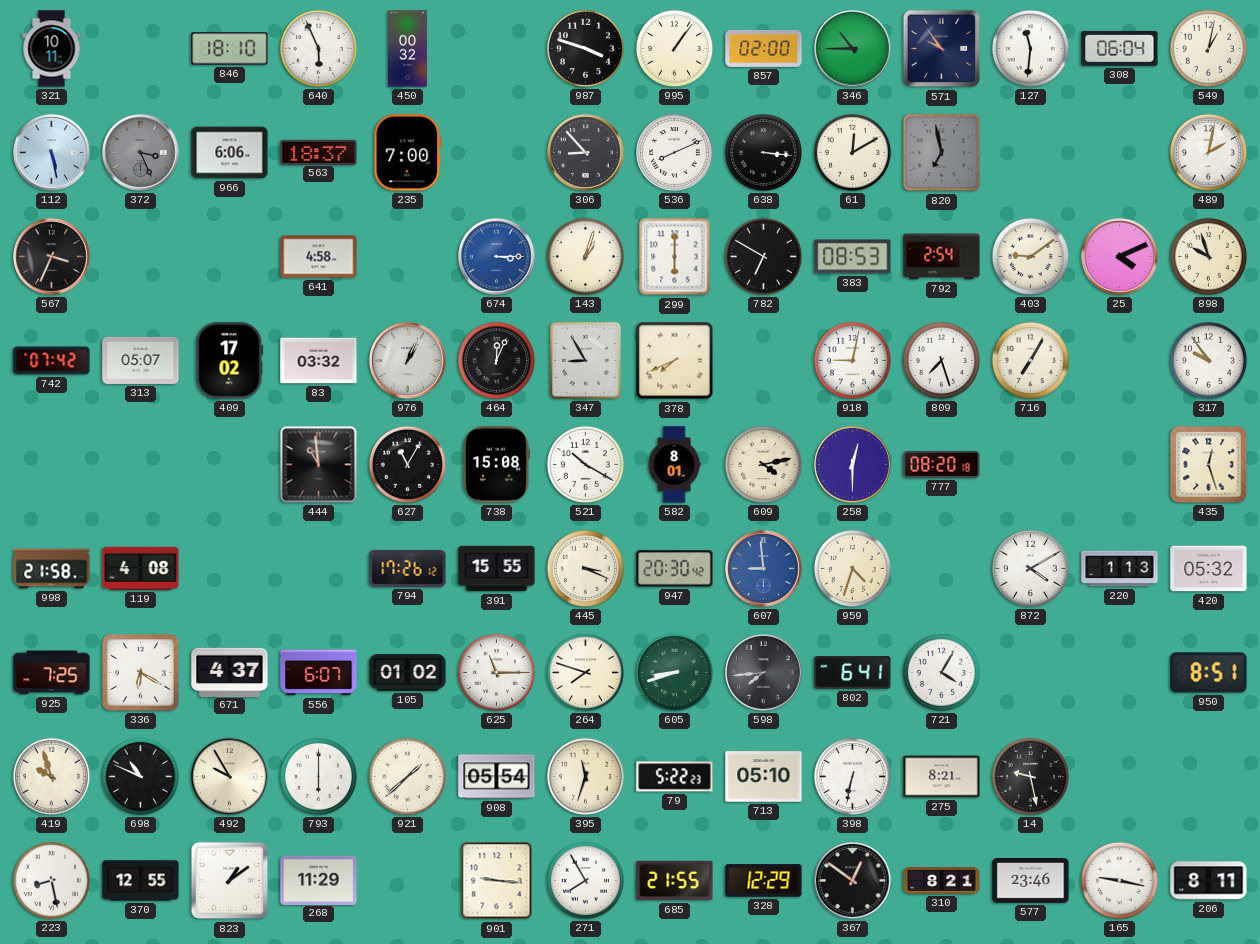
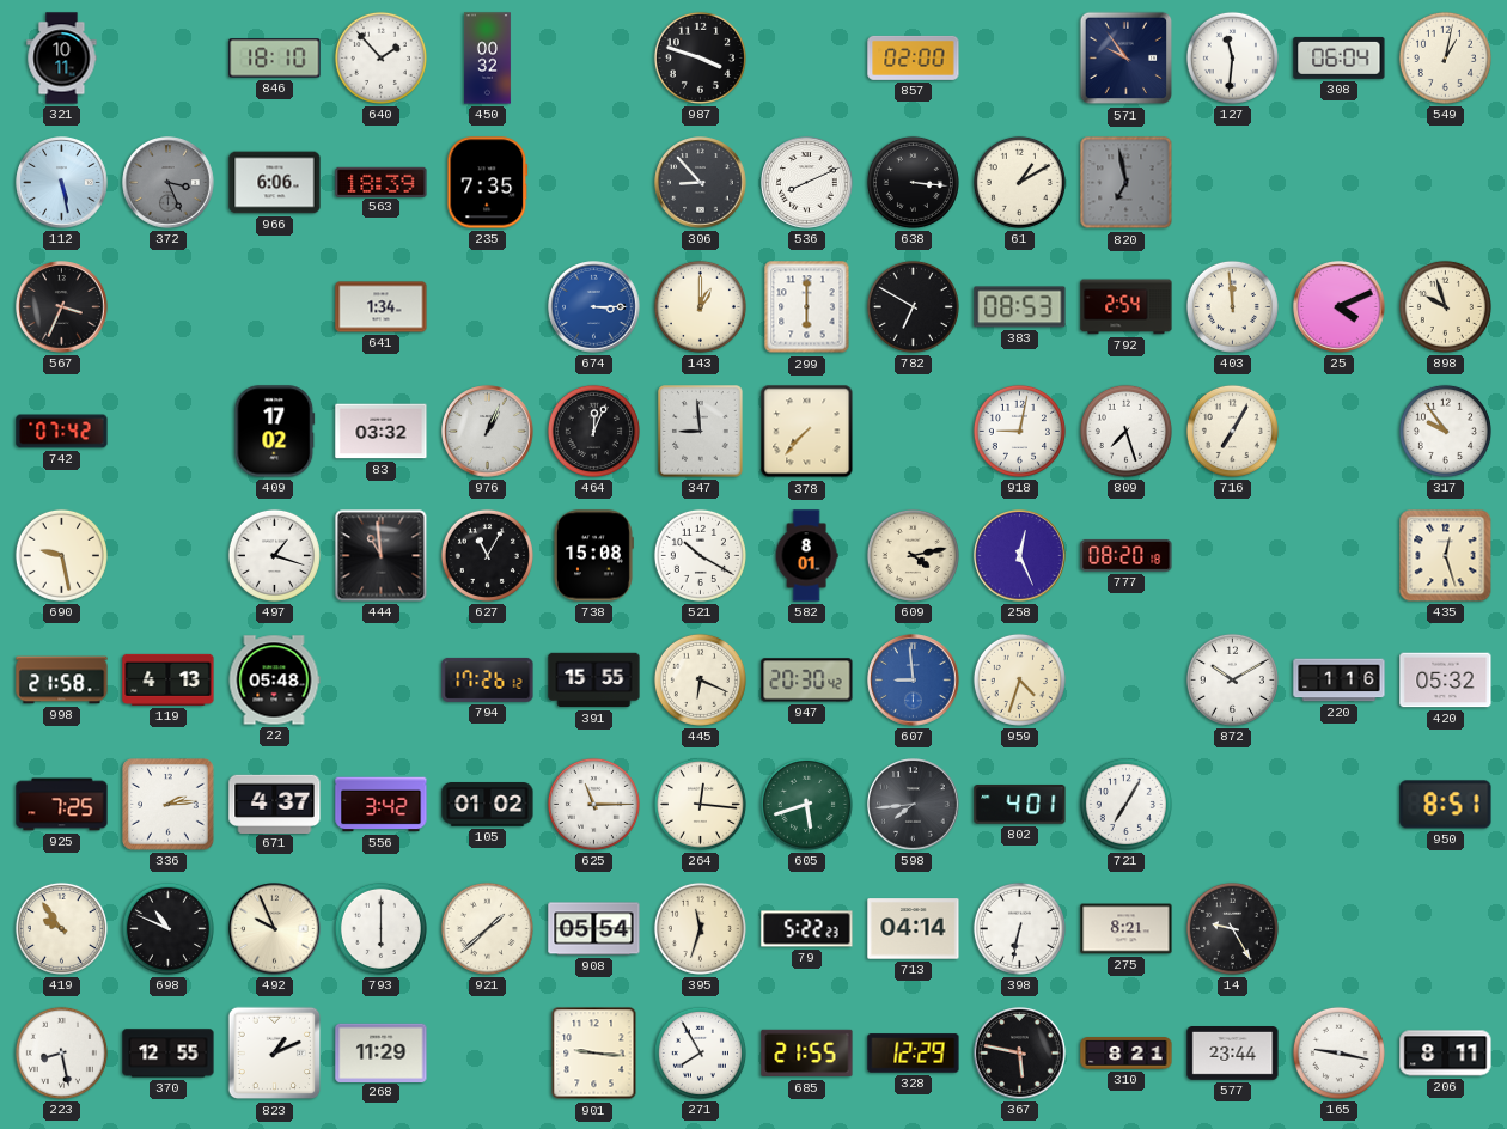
640: 5:56 -> 1:53
995: 1:06 -> none
346: 10:45 -> none
563: 18:37 -> 18:39
235: 7:00 -> 7:35
61: 12:10 -> 1:10
489: 2:02 -> none
641: 4:58 -> 1:34
143: 1:03 -> 1:00
403: 9:09 -> 11:59
313: 05:07 -> none
347: 8:55 -> 8:59
378: 7:41 -> 7:37
690: none -> 9:28
497: none -> 1:18
258: 12:30 -> 12:26
119: 4:08 -> 4:13
22: none -> 05:48
445: 3:19 -> 6:19
872: 4:10 -> 10:10
220: 1:13 -> 1:16
336: 6:20 -> 2:14
556: 6:07 -> 3:42
264: 7:48 -> 12:16
605: 8:42 -> 5:42
802: 6:41 -> 4:01
721: 4:05 -> 7:05
419: 9:57 -> 9:54
492: 9:55 -> 9:56
713: 05:10 -> 04:14
14: 9:28 -> 9:25
823: 1:09 -> 1:11
367: 12:51 -> 5:47
577: 23:46 -> 23:44
